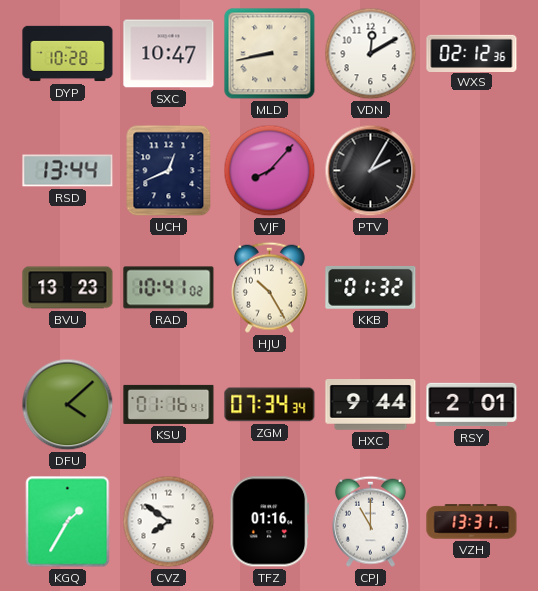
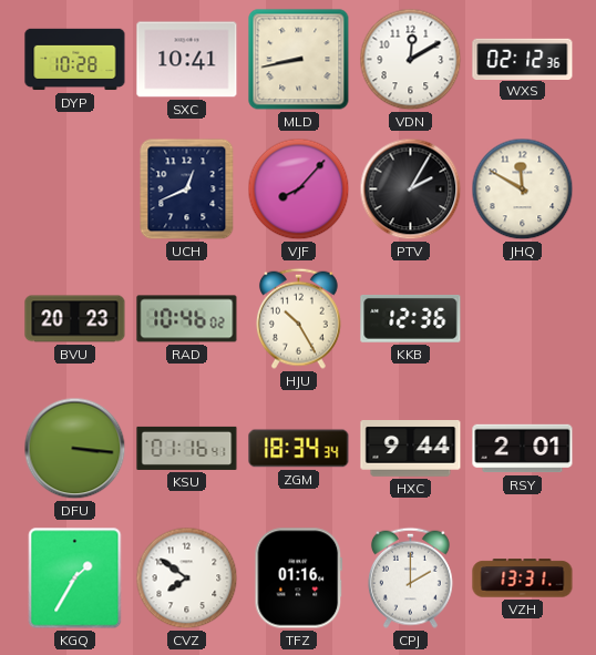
SXC: 10:47 -> 10:41
RSD: 13:44 -> none
JHQ: none -> 11:50
BVU: 13:23 -> 20:23
RAD: 10:41 -> 10:46
KKB: 01:32 -> 12:36
DFU: 4:08 -> 3:16
ZGM: 07:34 -> 18:34
CPJ: 11:00 -> 2:00
